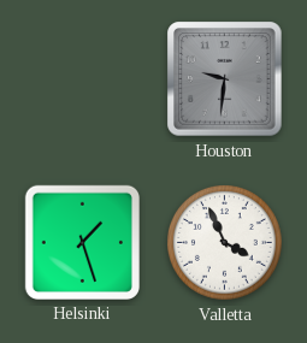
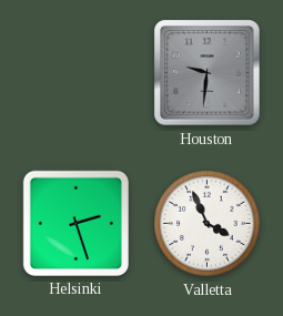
Helsinki: 1:27 -> 2:27
